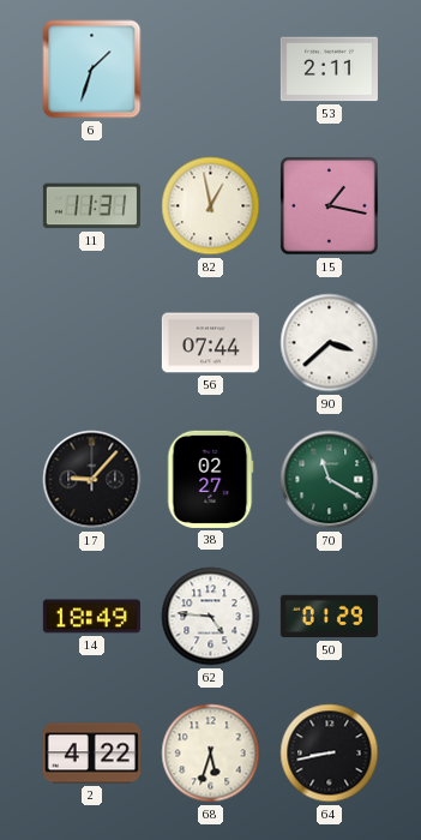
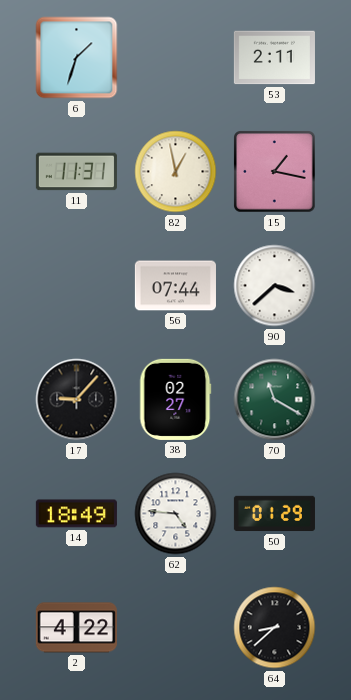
68: 5:33 -> none
64: 8:43 -> 8:38
